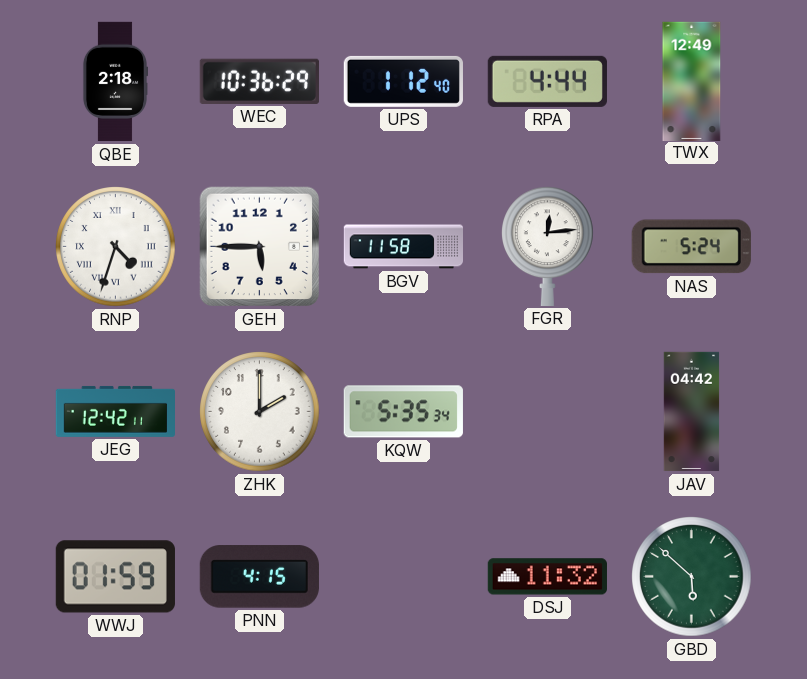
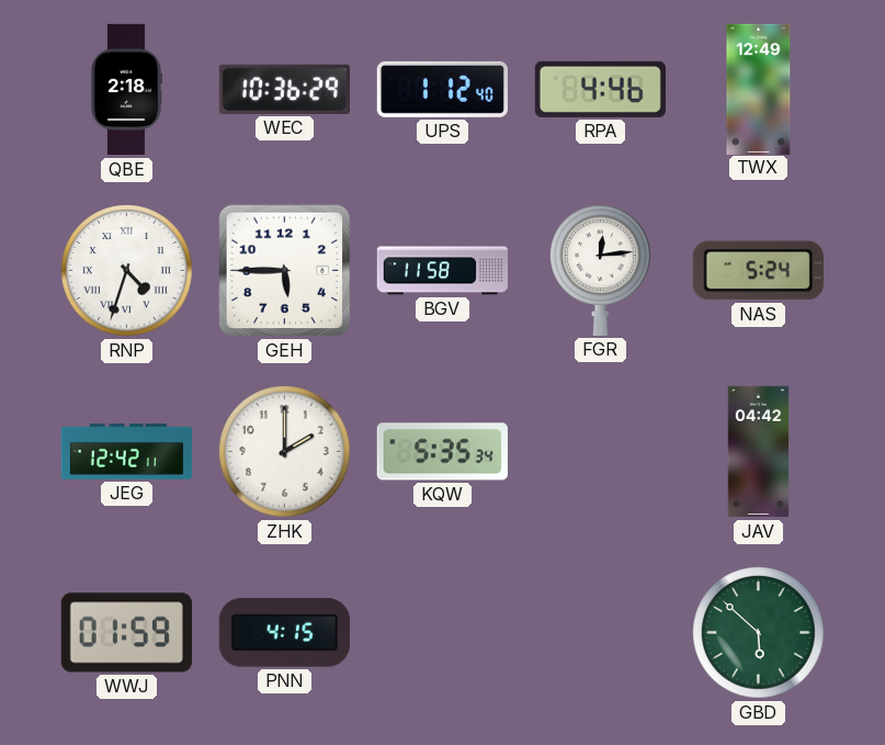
RPA: 4:44 -> 4:46
DSJ: 11:32 -> none
